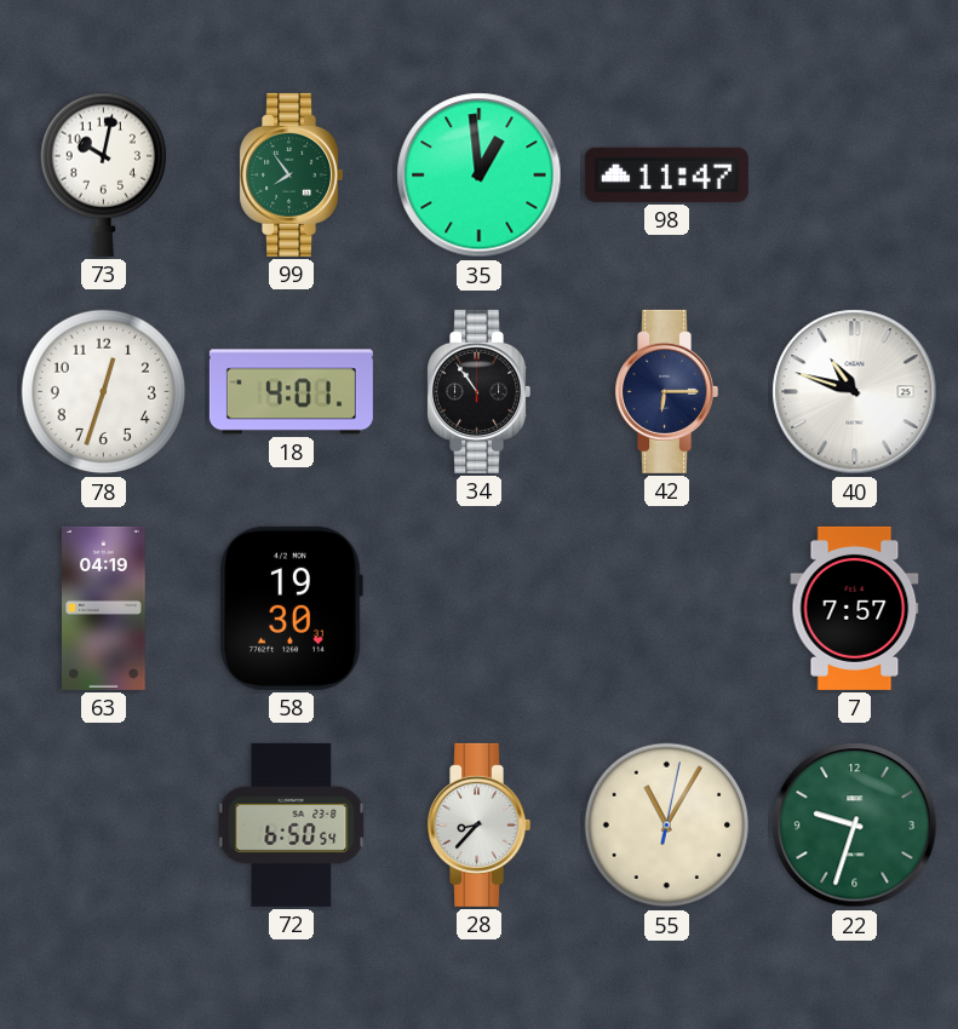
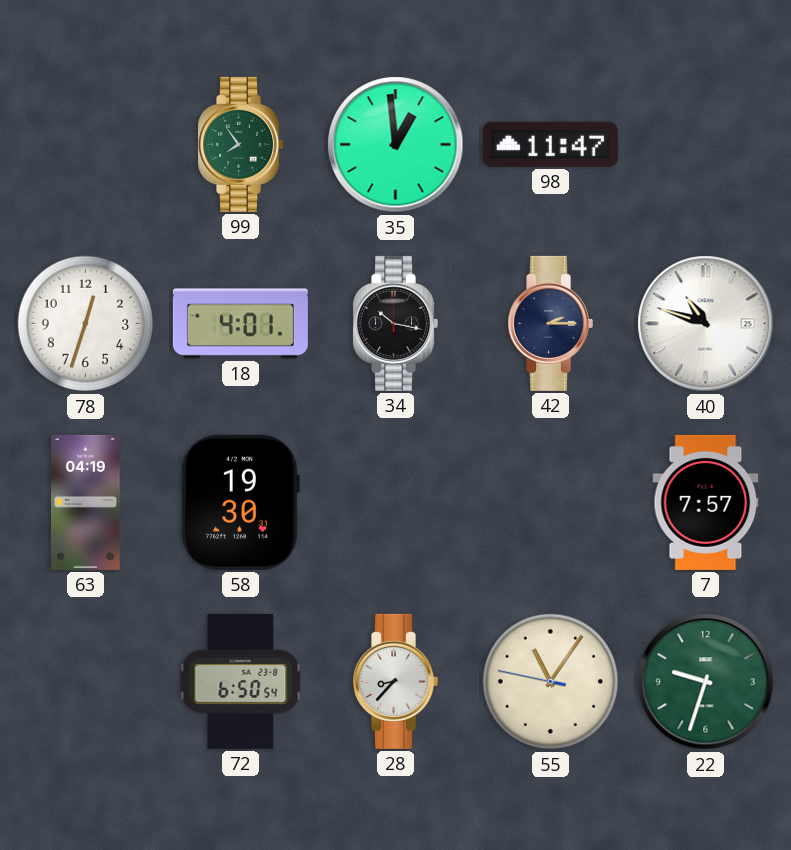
73: 10:02 -> none
34: 10:54 -> 10:17
42: 6:15 -> 2:15
55: 11:05:02 -> 11:05:47
